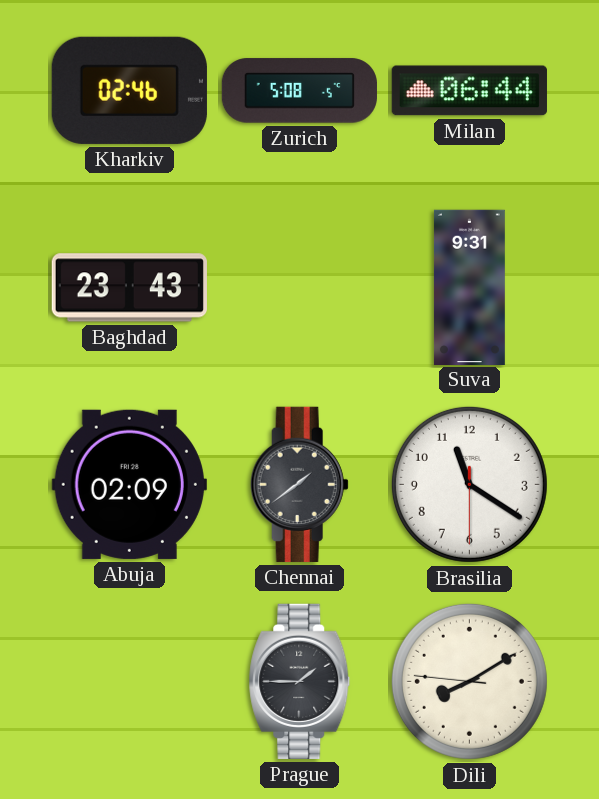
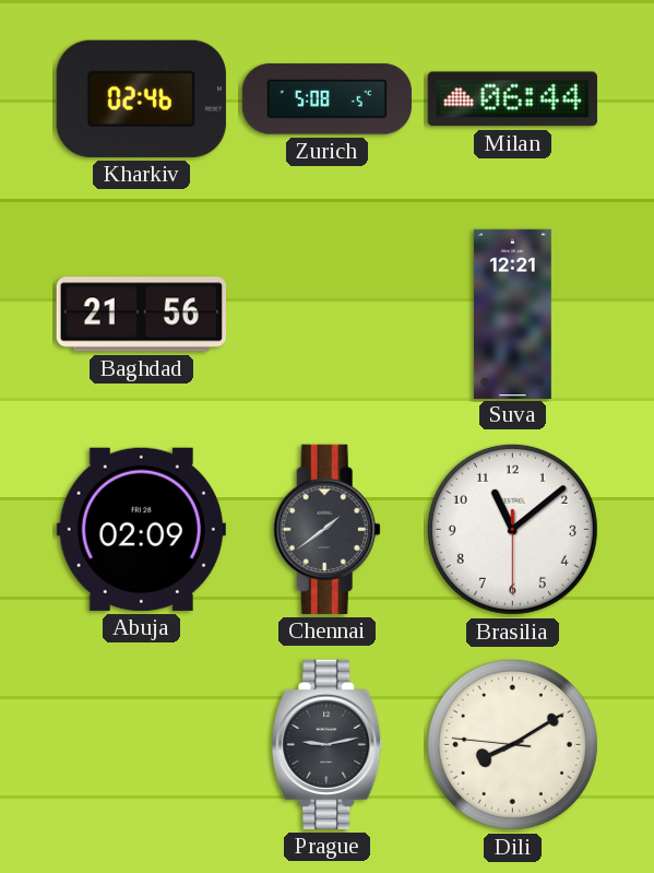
Baghdad: 23:43 -> 21:56
Suva: 9:31 -> 12:21
Brasilia: 11:20 -> 11:08
Prague: 1:45 -> 9:13
